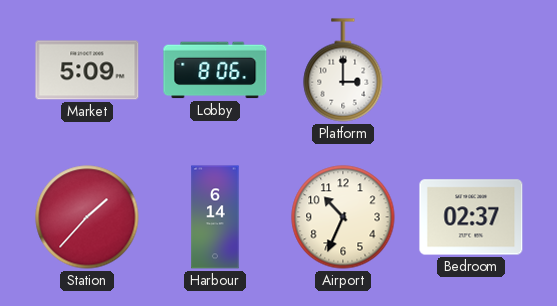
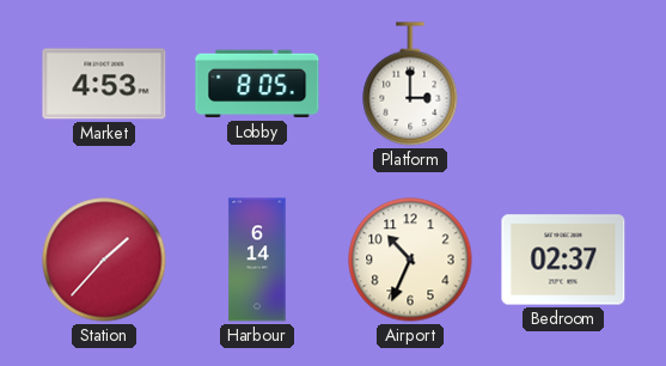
Market: 5:09 -> 4:53
Lobby: 8:06 -> 8:05
